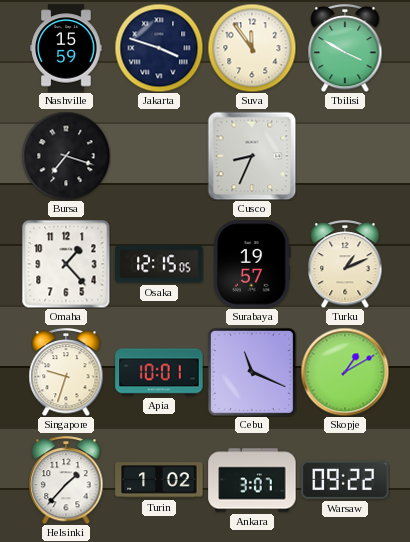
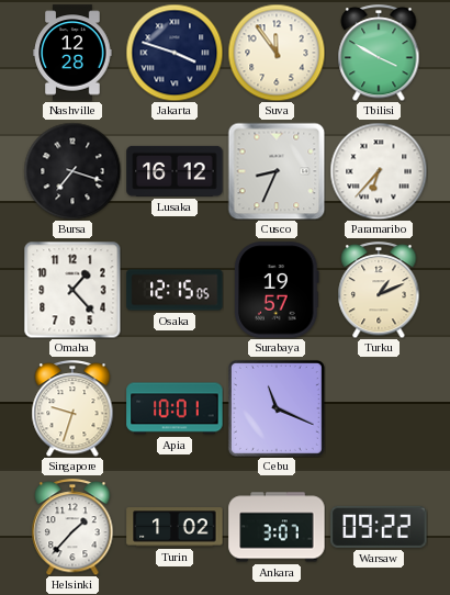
Nashville: 15:59 -> 12:28
Lusaka: none -> 16:12
Paramaribo: none -> 6:37
Skopje: 1:10 -> none
